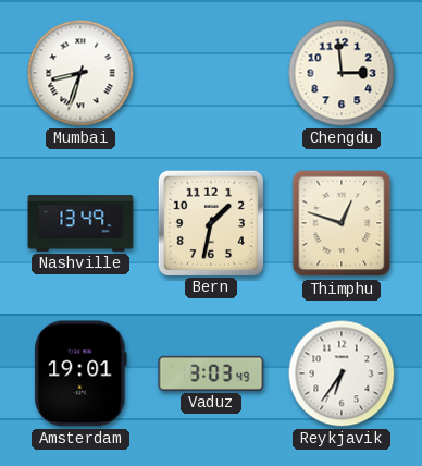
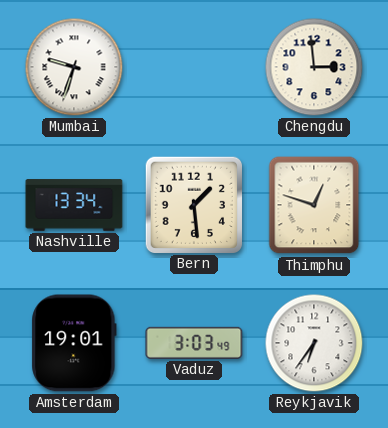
Mumbai: 8:33 -> 9:33
Nashville: 13:49 -> 13:34
Bern: 1:32 -> 1:29
